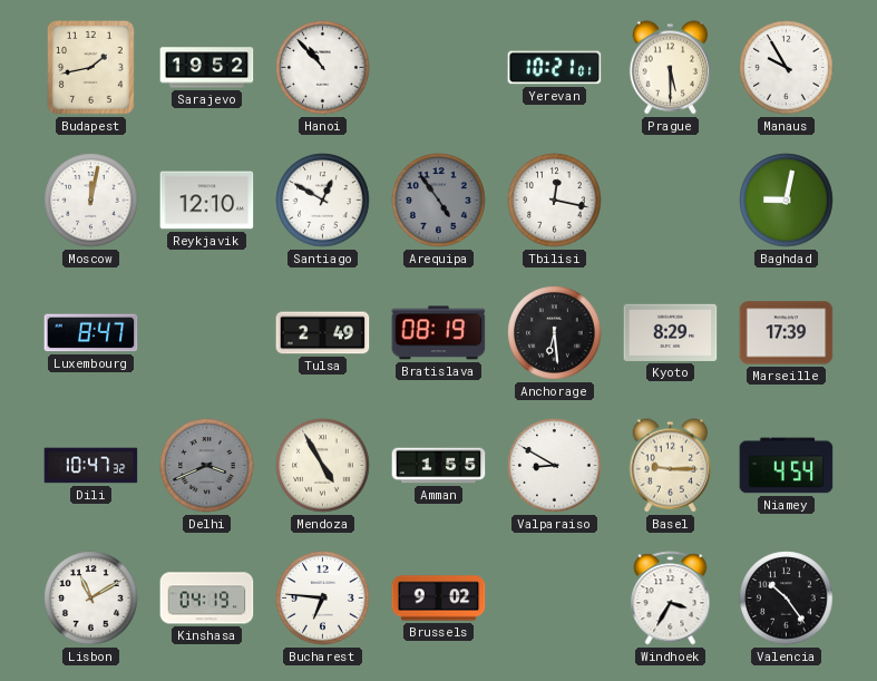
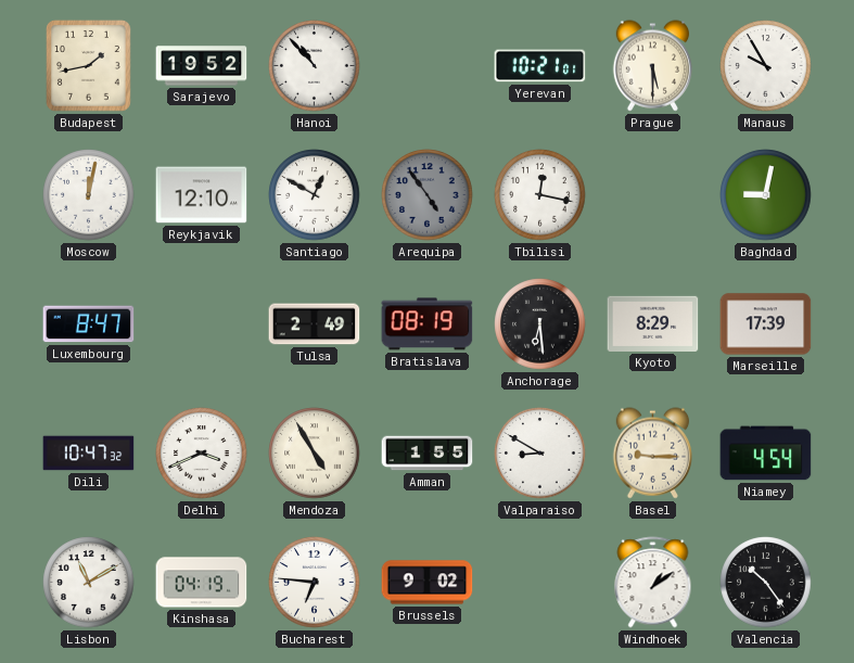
Delhi dial: grey -> white
Windhoek: 3:35 -> 1:09
